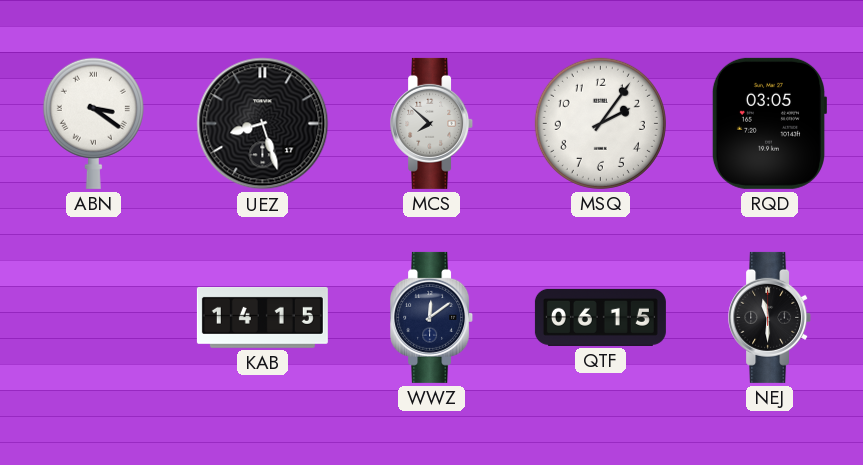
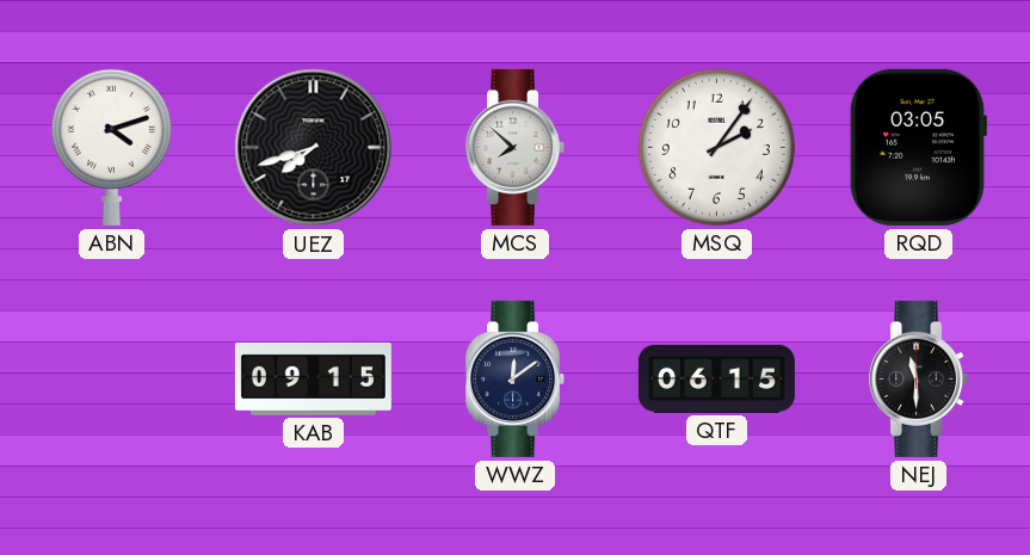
ABN: 3:21 -> 4:12
UEZ: 8:27 -> 7:42
KAB: 14:15 -> 09:15
